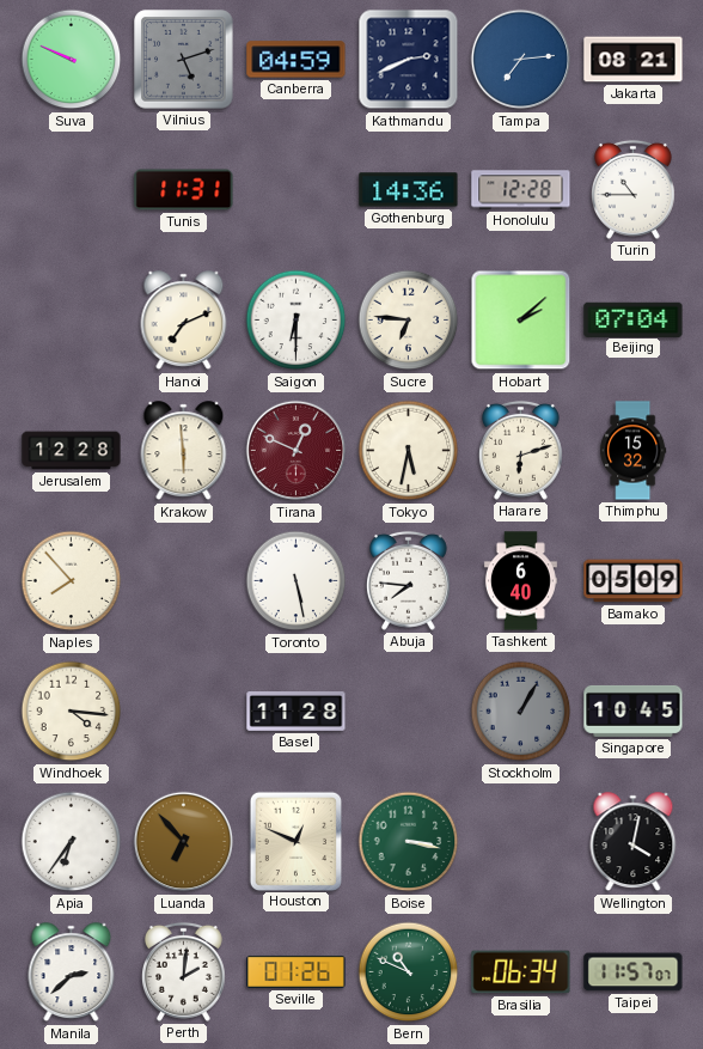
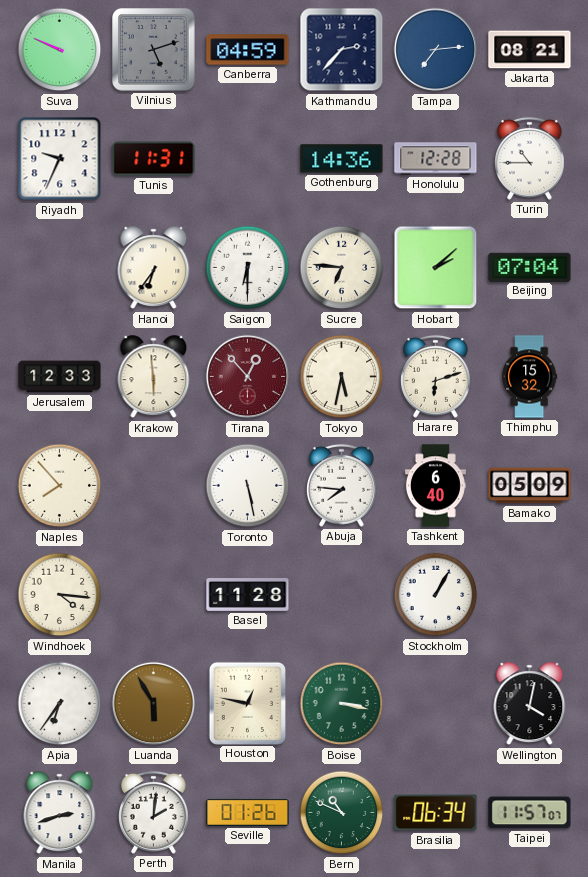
Kathmandu: 2:41 -> 2:37
Riyadh: none -> 9:34
Hanoi: 7:11 -> 6:36
Jerusalem: 12:28 -> 12:33
Tirana: 12:49 -> 12:53
Stockholm dial: grey -> white
Singapore: 10:45 -> none
Luanda: 6:53 -> 5:55
Houston: 12:49 -> 12:47
Manila: 2:38 -> 2:42
